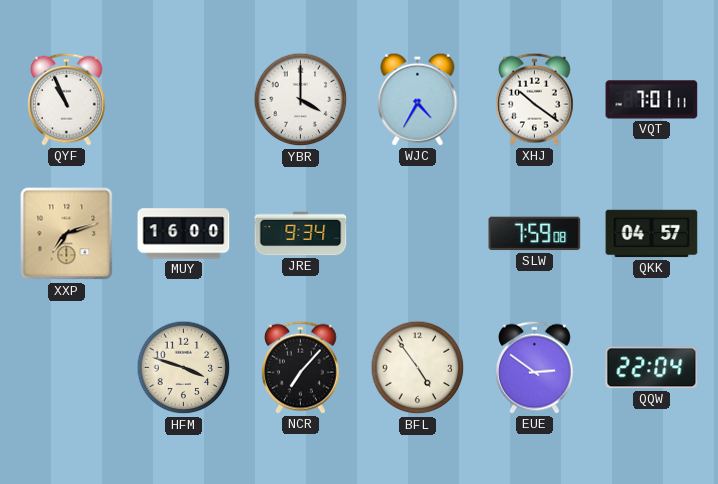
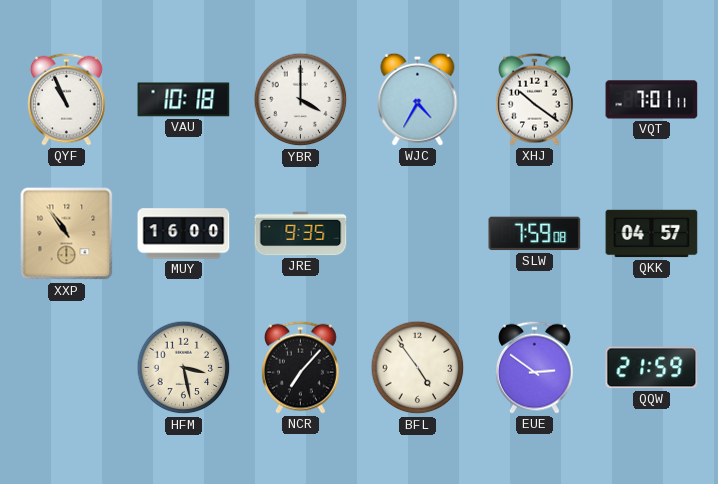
VAU: none -> 10:18
XXP: 7:12 -> 10:54
JRE: 9:34 -> 9:35
HFM: 3:48 -> 3:28
QQW: 22:04 -> 21:59
